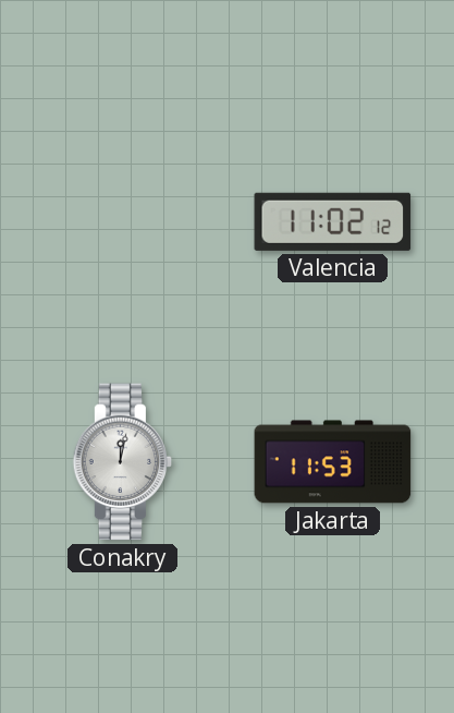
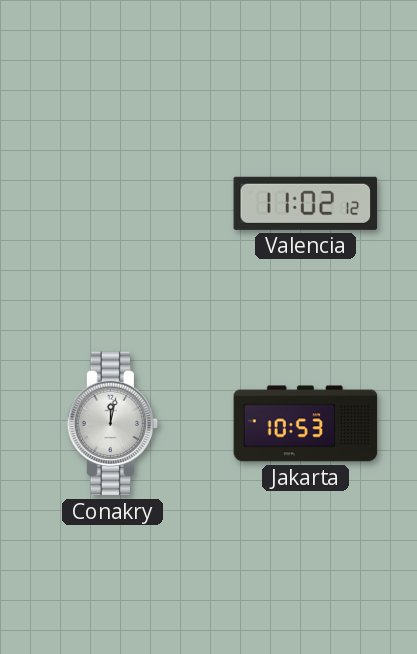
Jakarta: 11:53 -> 10:53
